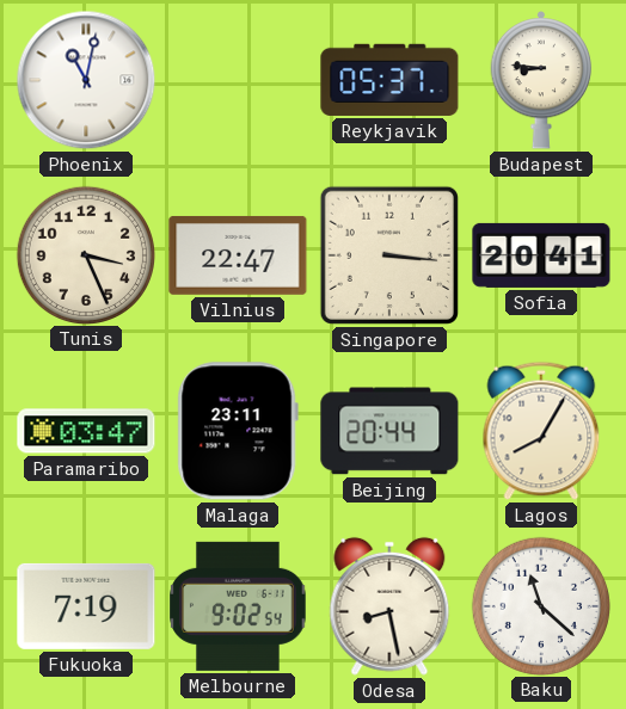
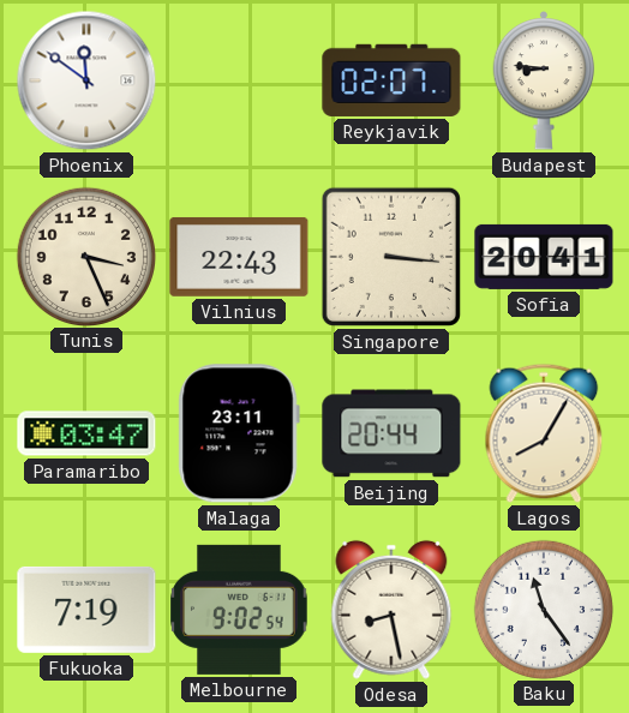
Phoenix: 11:02 -> 11:51
Reykjavik: 05:37 -> 02:07
Vilnius: 22:47 -> 22:43
Baku: 11:22 -> 11:24
